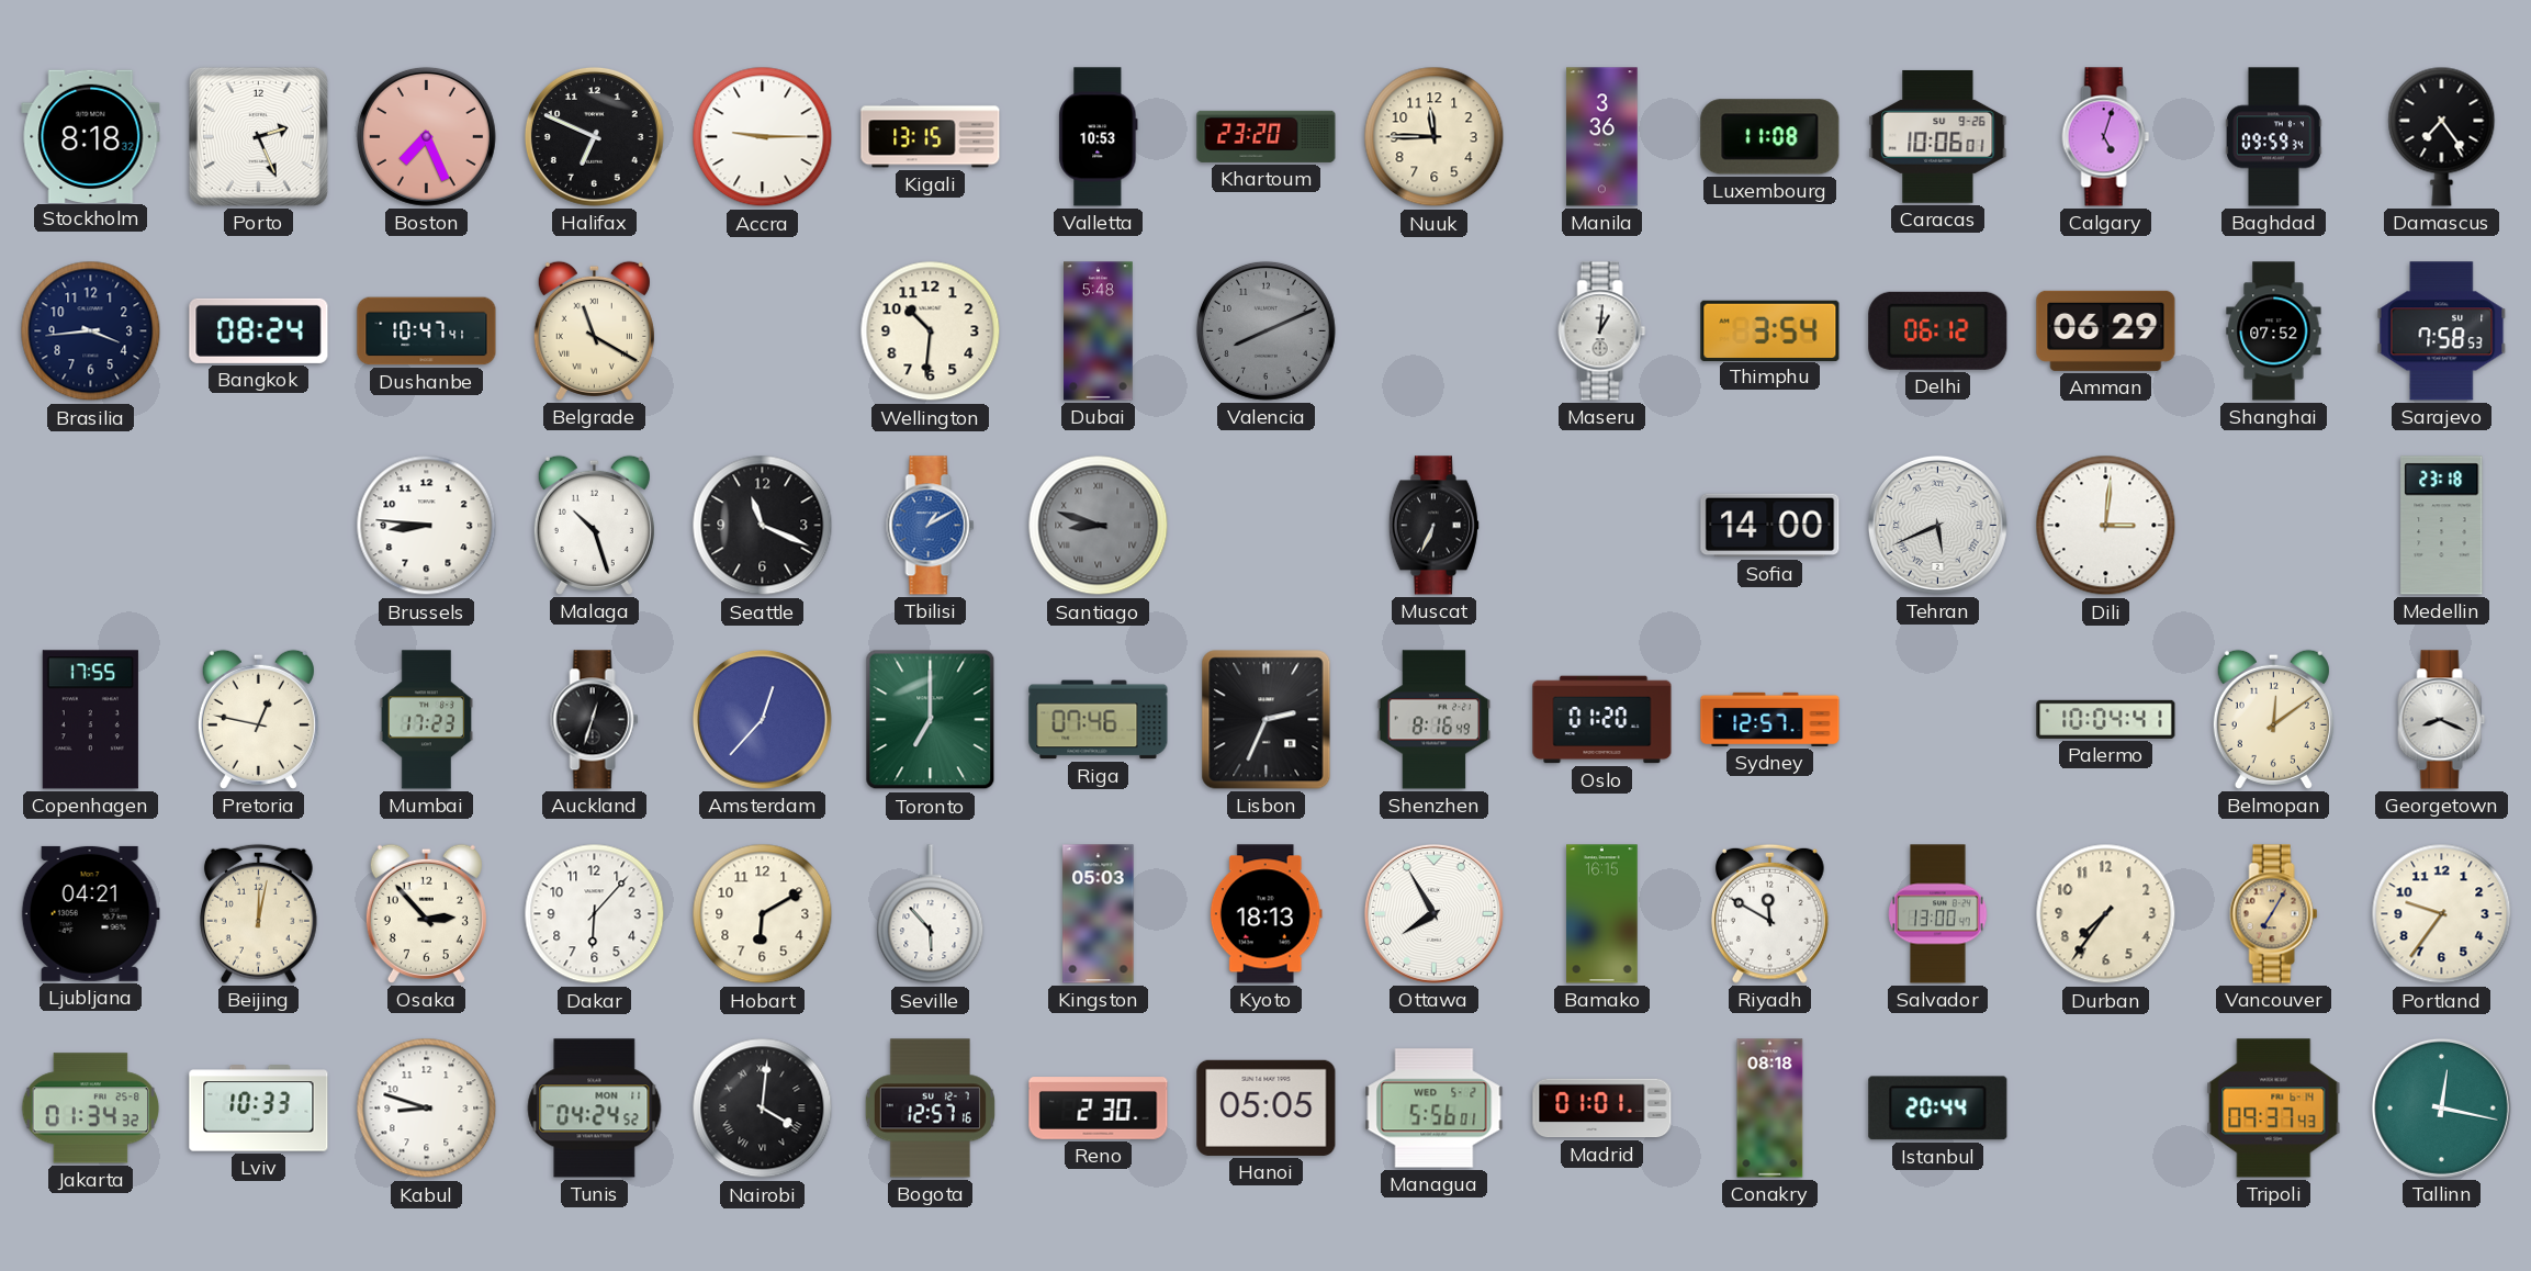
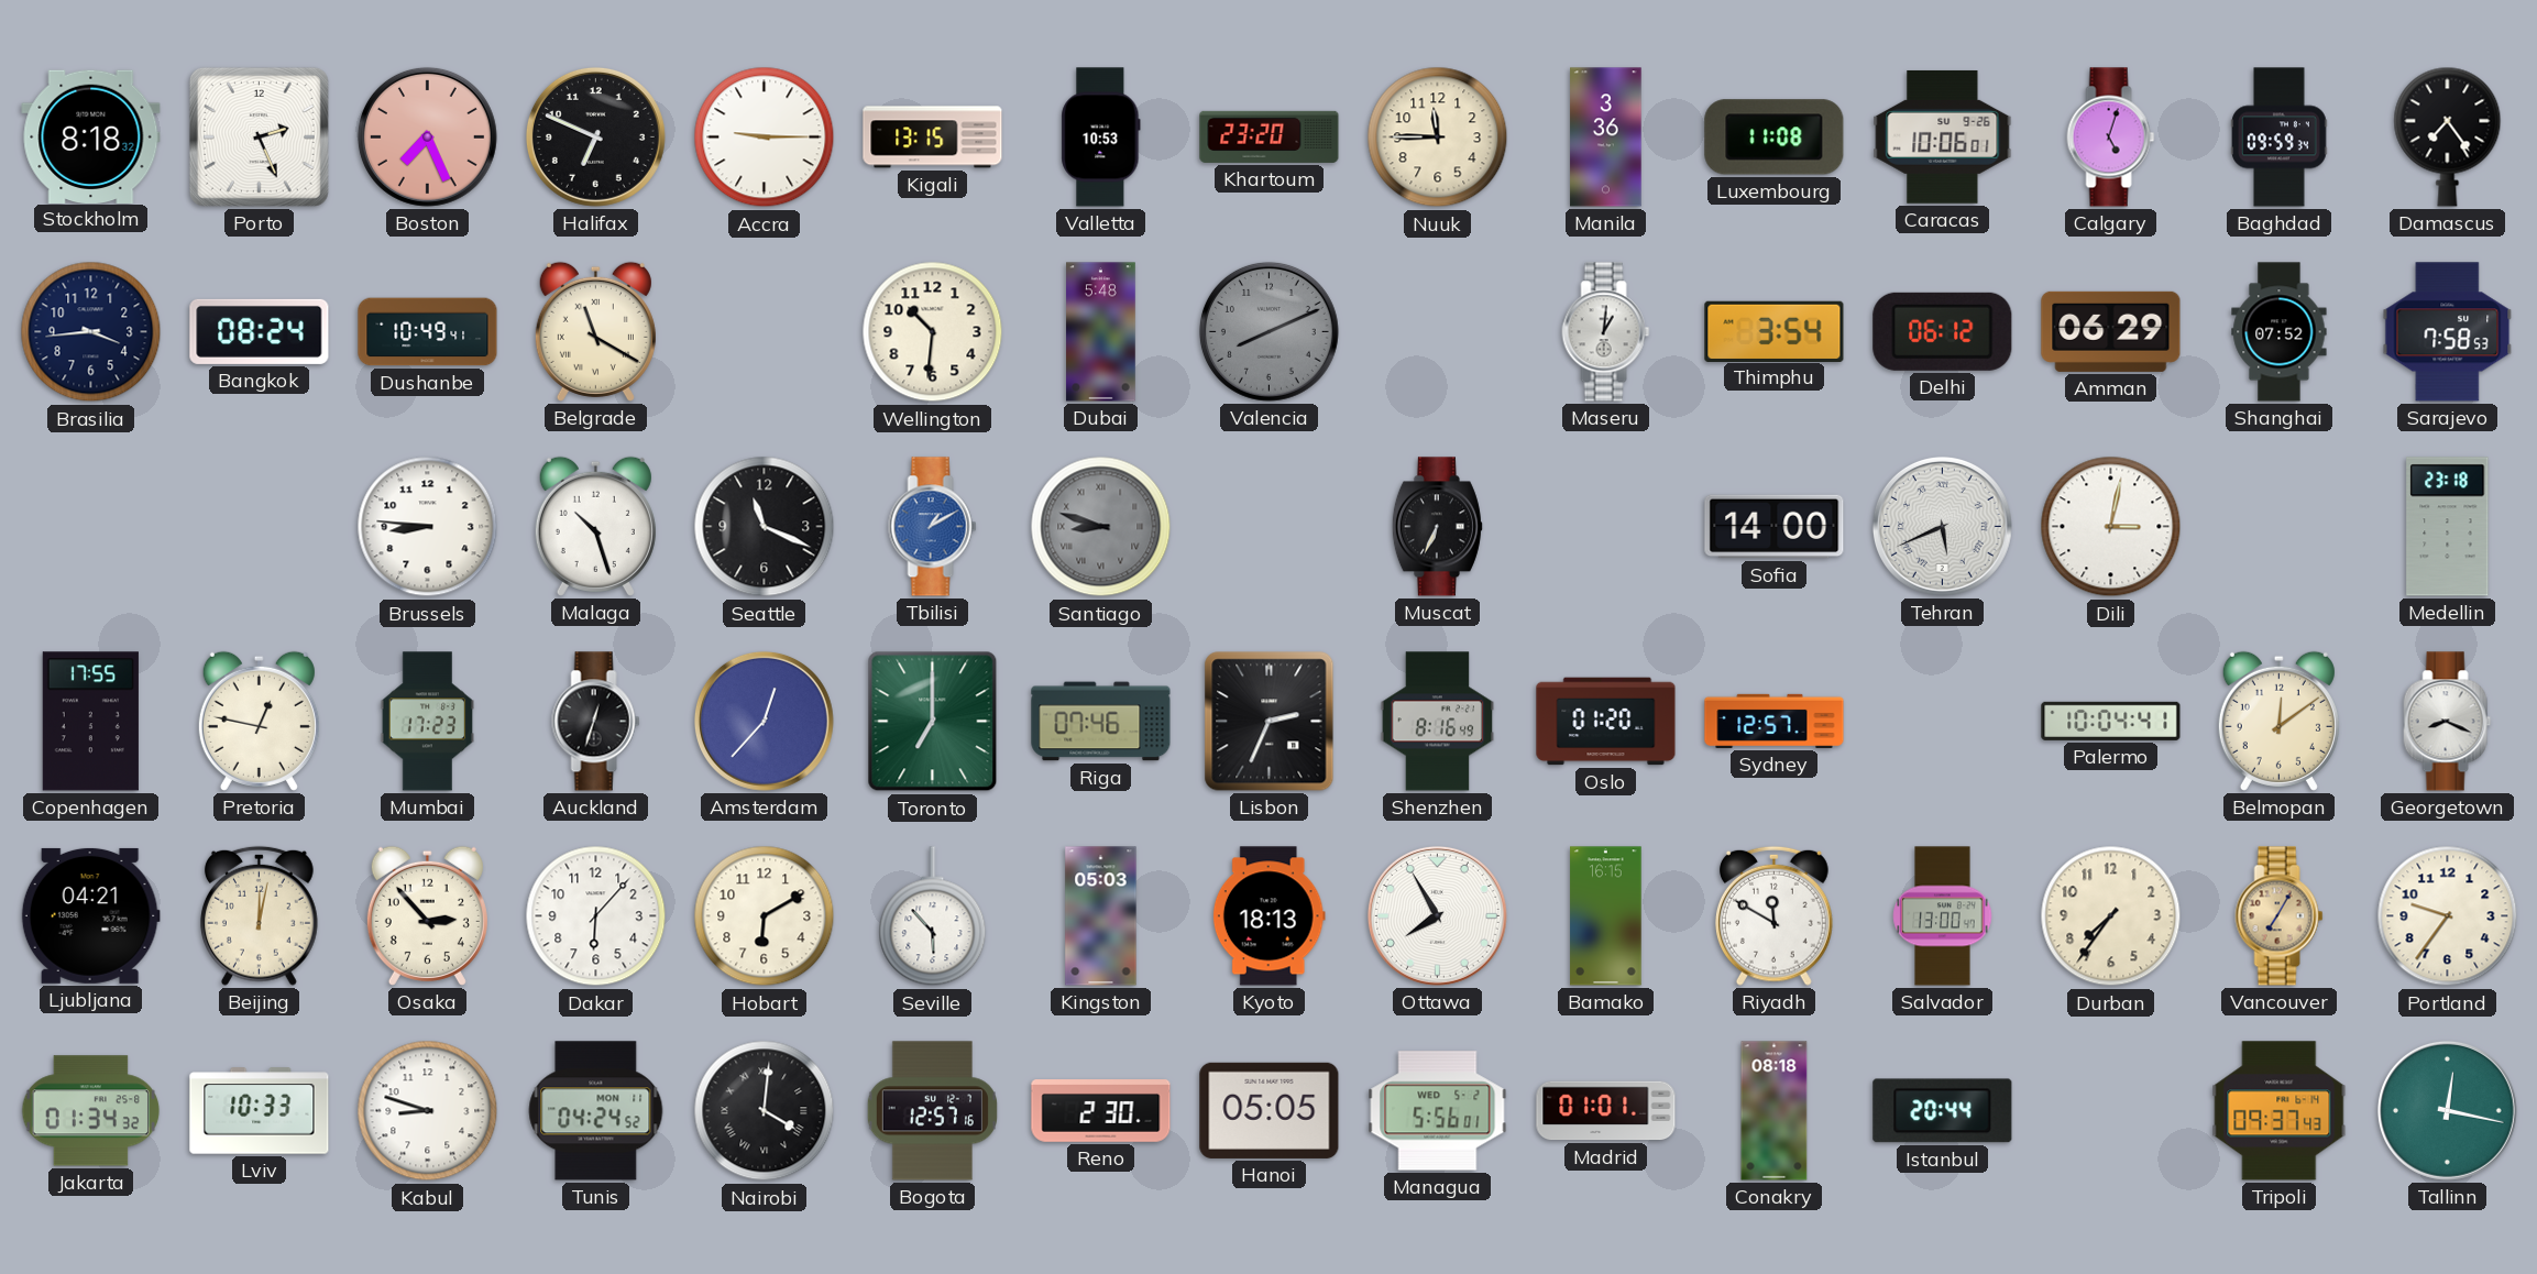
Dushanbe: 10:47 -> 10:49
Dili: 3:01 -> 3:02
